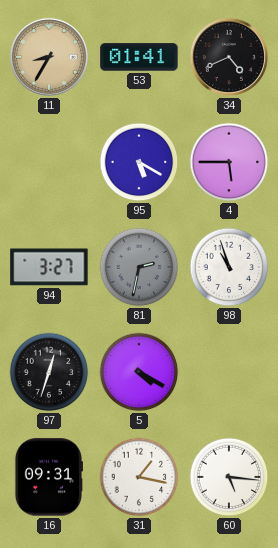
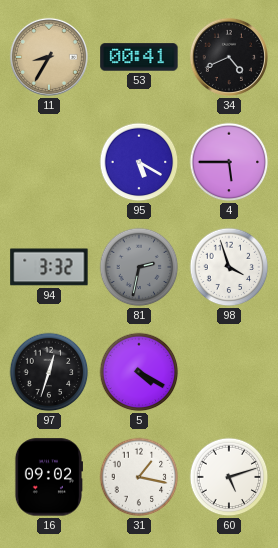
53: 01:41 -> 00:41
94: 3:27 -> 3:32
98: 10:57 -> 3:57
16: 09:31 -> 09:02
60: 5:16 -> 5:12
